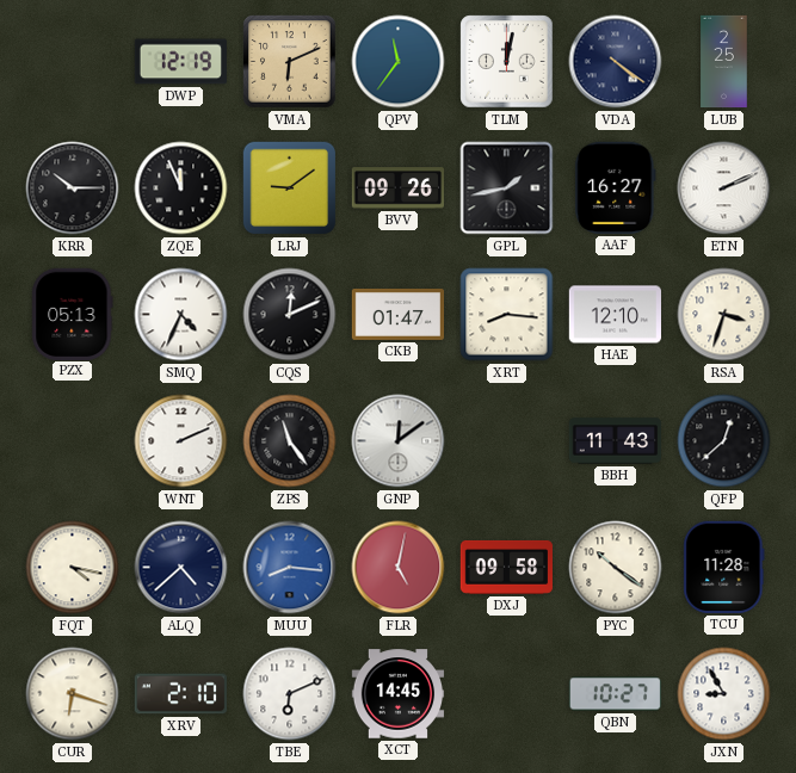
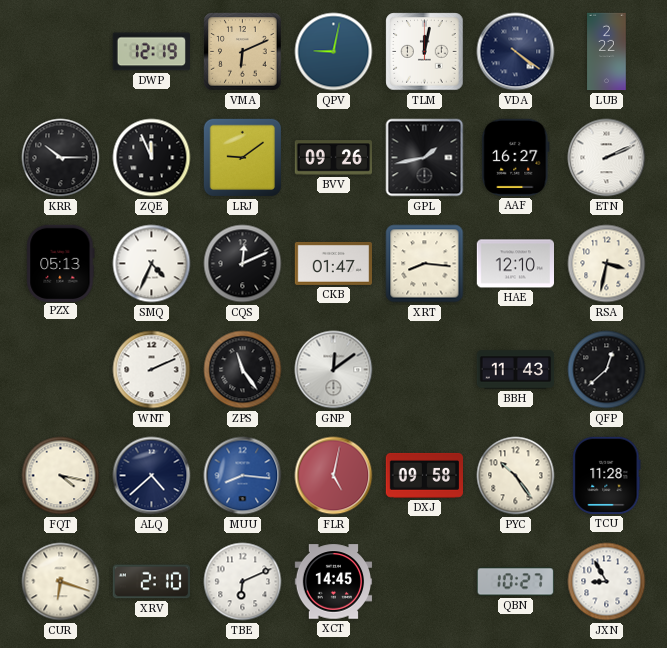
QPV: 11:36 -> 9:02
LUB: 2:25 -> 2:22
RSA: 3:33 -> 3:32
PYC: 10:21 -> 10:24
